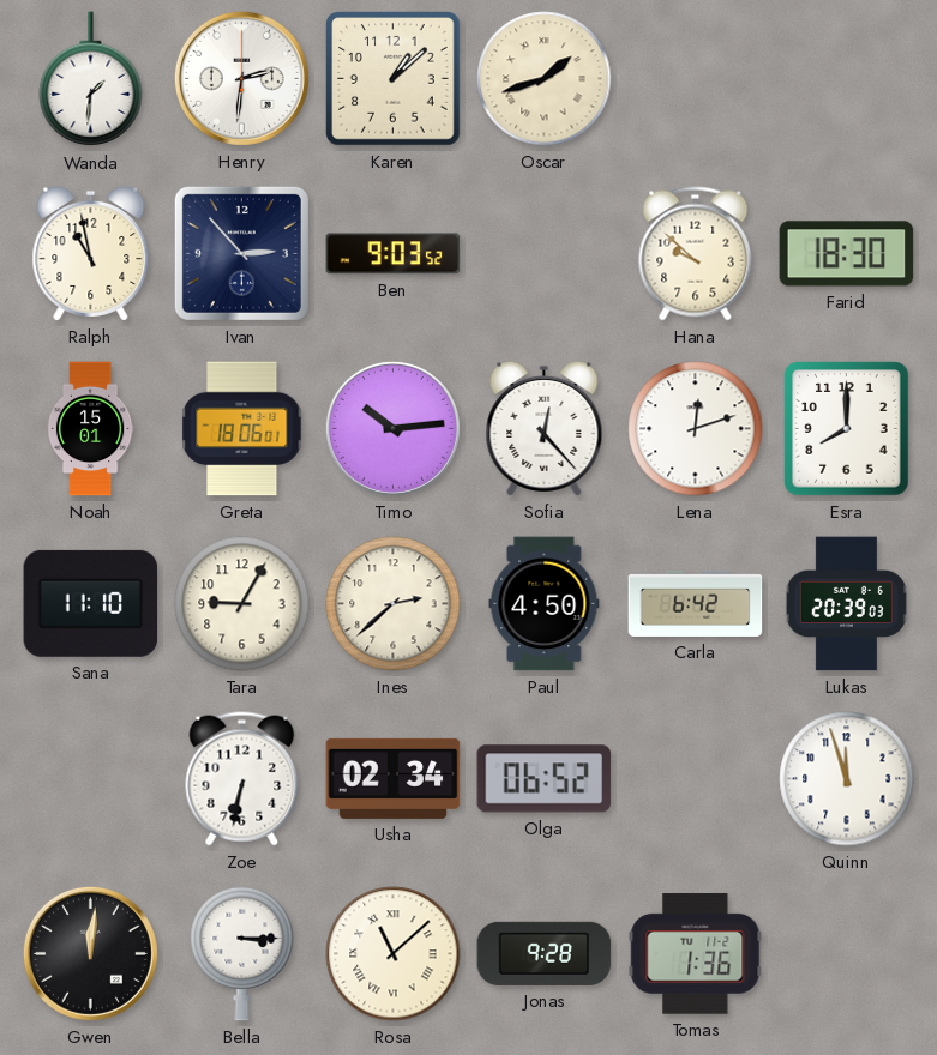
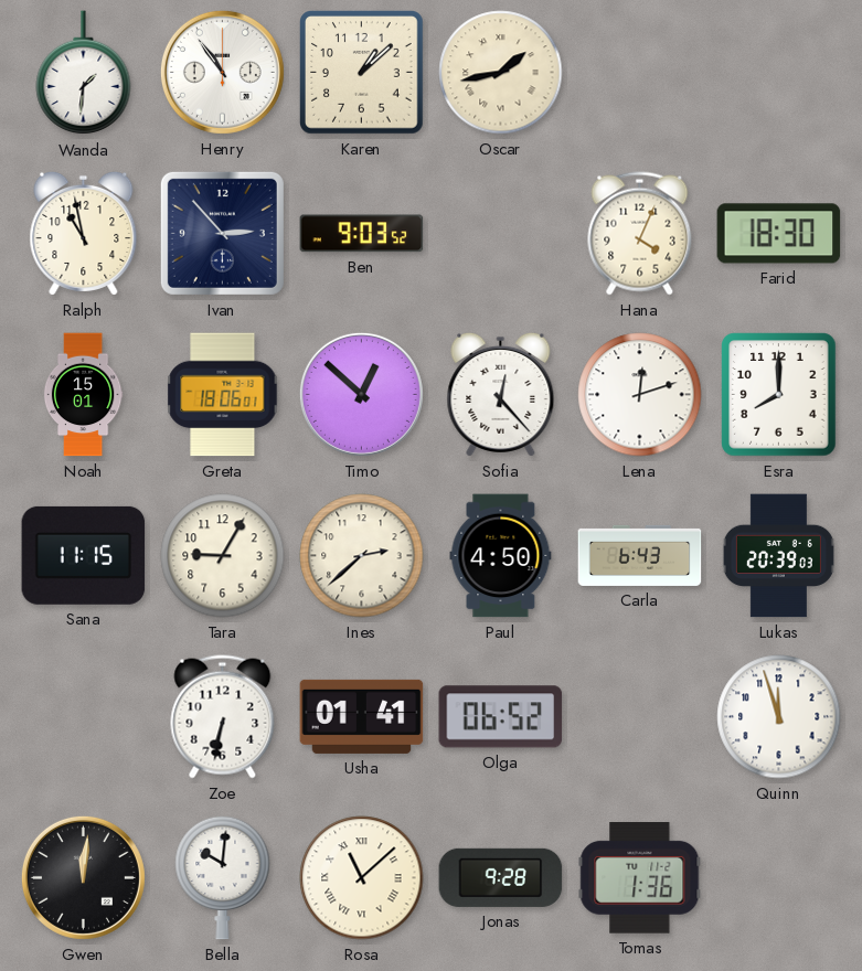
Henry: 2:31 -> 10:54
Oscar: 1:42 -> 1:43
Hana: 9:52 -> 4:04
Timo: 10:14 -> 12:52
Sana: 11:10 -> 11:15
Carla: 6:42 -> 6:43
Usha: 02:34 -> 01:41
Bella: 3:15 -> 10:01
